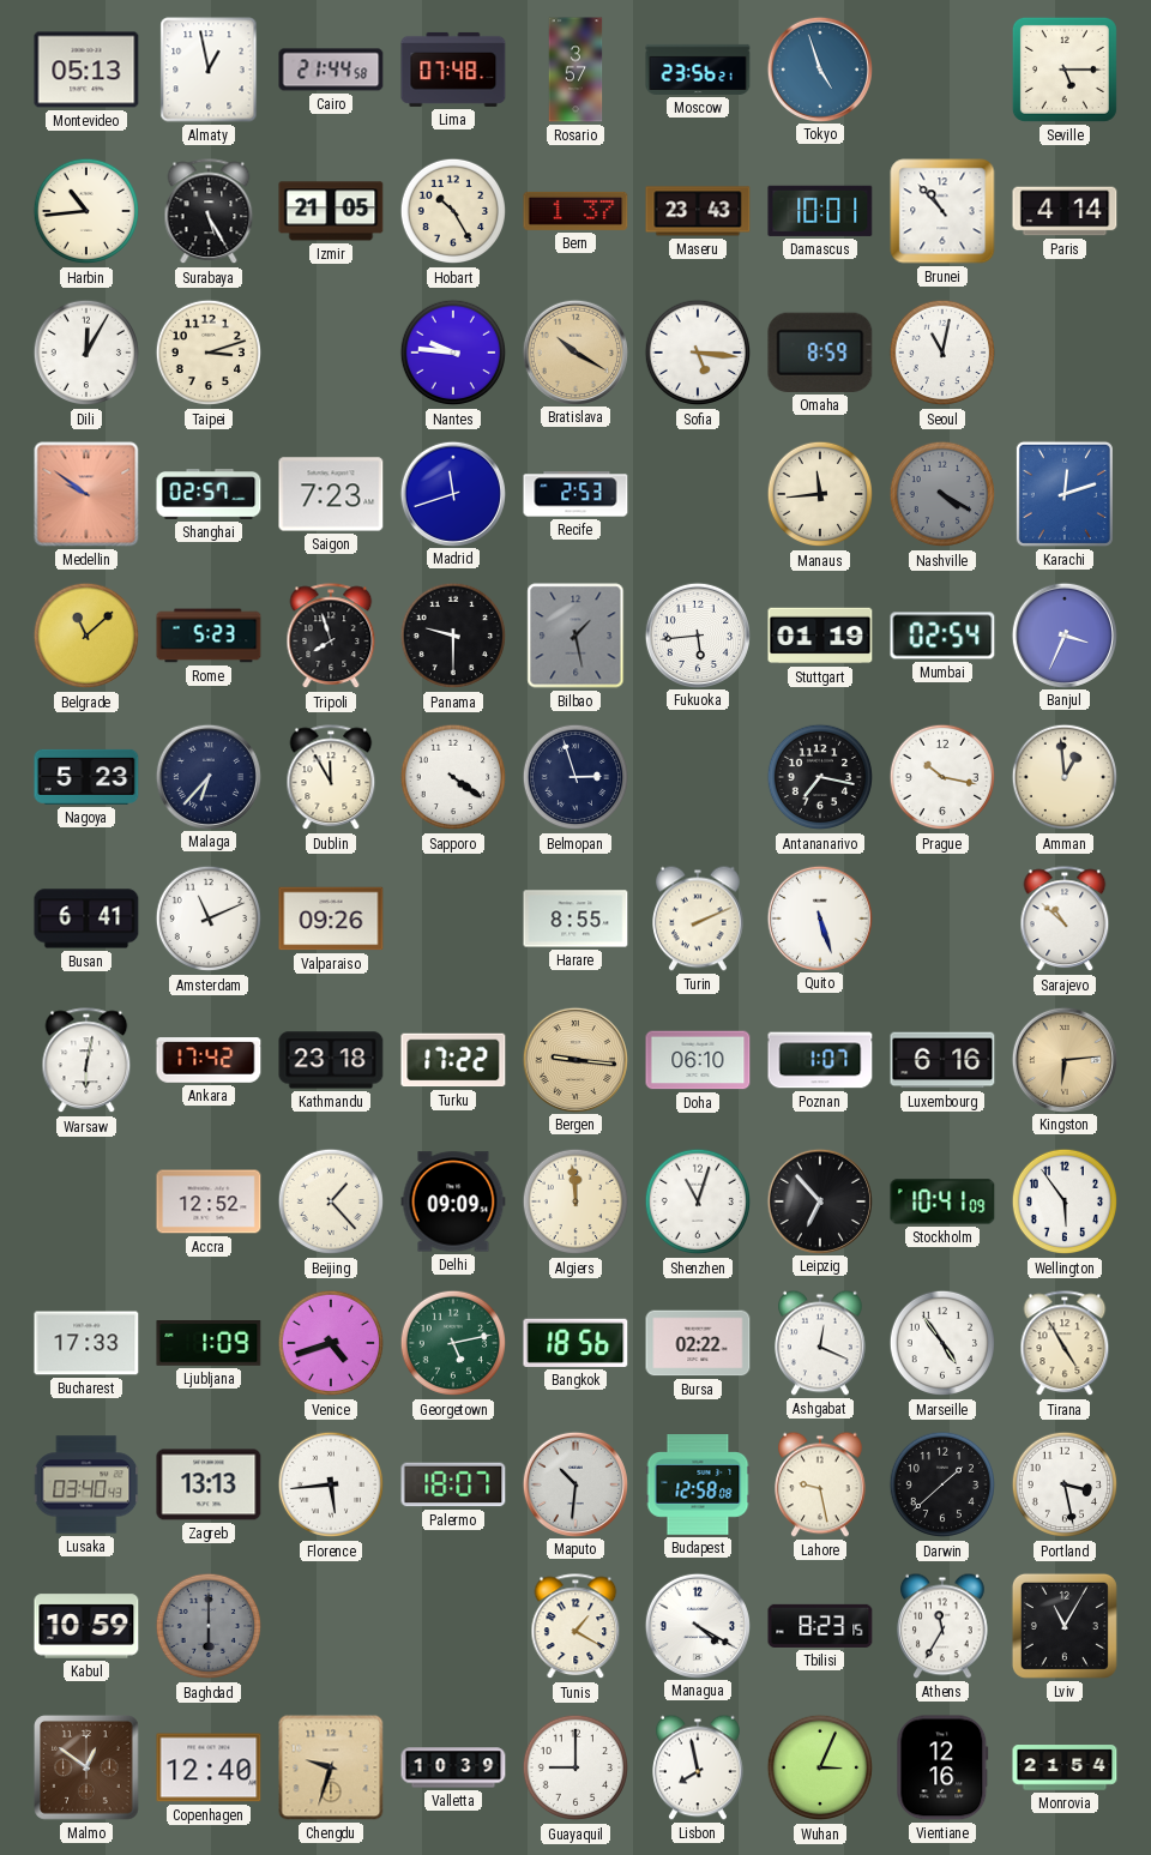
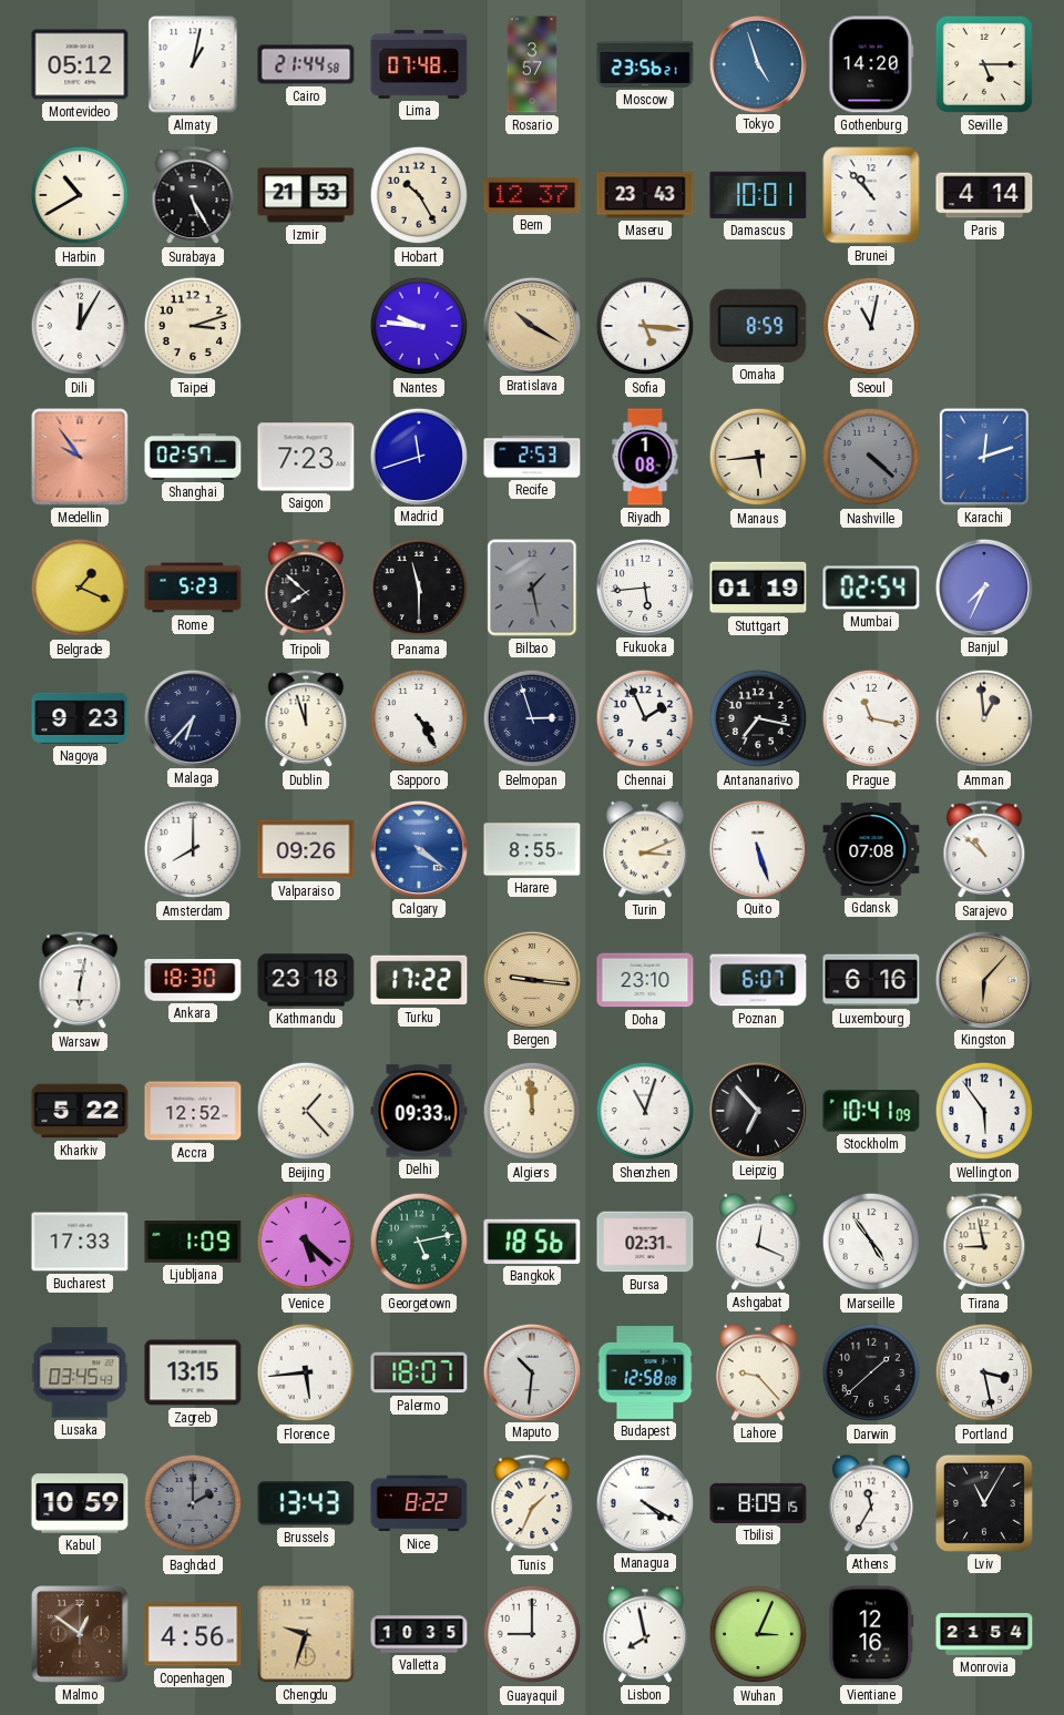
Montevideo: 05:13 -> 05:12
Almaty: 12:58 -> 1:02
Gothenburg: none -> 14:20
Harbin: 10:44 -> 10:40
Izmir: 21:05 -> 21:53
Bern: 1:37 -> 12:37
Medellin: 9:51 -> 9:54
Riyadh: none -> 1:08
Manaus: 11:44 -> 5:44
Nashville: 4:20 -> 4:22
Belgrade: 11:08 -> 1:19
Tripoli: 7:57 -> 7:52
Panama: 9:30 -> 11:30
Banjul: 3:34 -> 7:34
Nagoya: 5:23 -> 9:23
Dublin: 11:55 -> 11:57
Sapporo: 4:21 -> 4:25
Chennai: none -> 1:56
Prague: 10:17 -> 11:17
Busan: 6:41 -> none
Amsterdam: 11:11 -> 8:00
Calgary: none -> 4:21
Turin: 2:11 -> 3:11
Gdansk: none -> 07:08
Ankara: 17:42 -> 18:30
Doha: 06:10 -> 23:10
Poznan: 1:07 -> 6:07
Kingston: 6:14 -> 6:07
Kharkiv: none -> 5:22
Delhi: 09:09 -> 09:33
Venice: 4:42 -> 5:22
Bursa: 02:22 -> 02:31
Tirana: 4:55 -> 8:58
Lusaka: 03:40 -> 03:45
Zagreb: 13:13 -> 13:15
Lahore: 9:28 -> 9:23
Baghdad: 6:00 -> 2:00
Brussels: none -> 13:43
Nice: none -> 8:22
Tunis: 1:20 -> 1:34
Tbilisi: 8:23 -> 8:09
Copenhagen: 12:40 -> 4:56
Valletta: 10:39 -> 10:35
